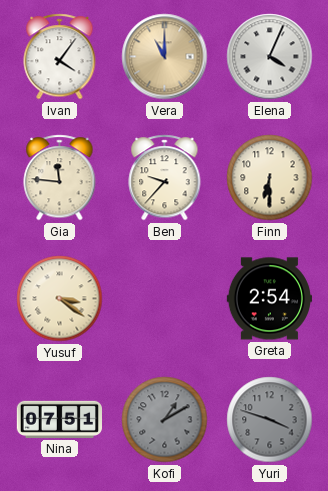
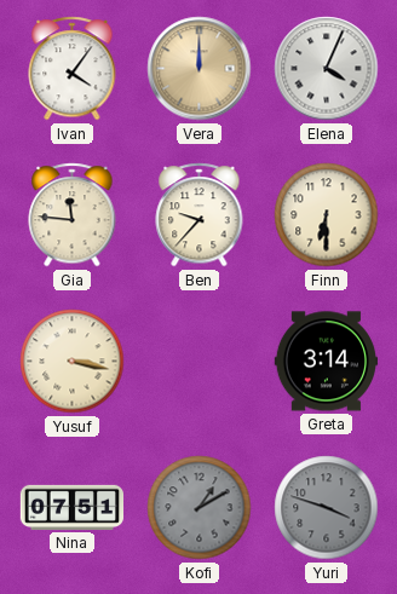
Vera: 11:00 -> 12:00
Yusuf: 3:21 -> 3:17
Greta: 2:54 -> 3:14
